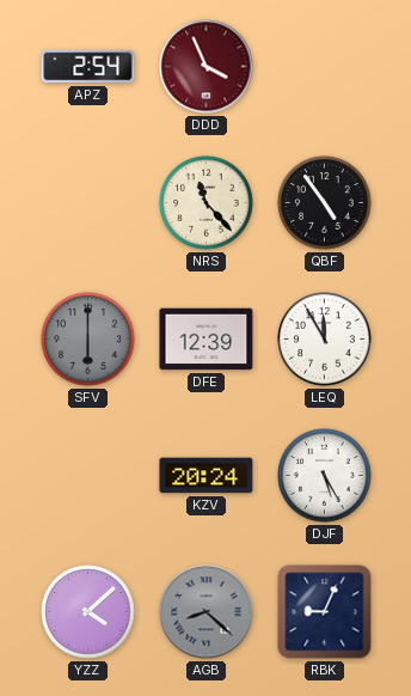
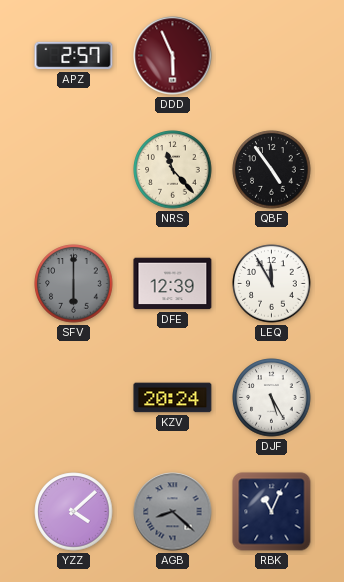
APZ: 2:54 -> 2:57
DDD: 3:56 -> 5:56
RBK: 9:04 -> 11:04
